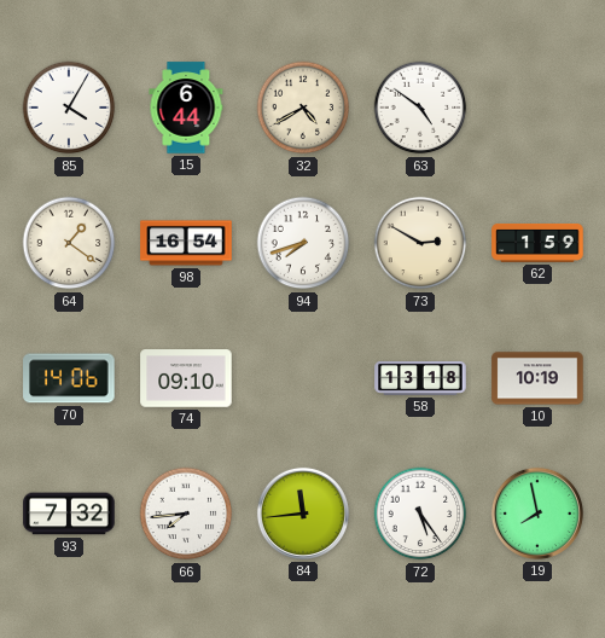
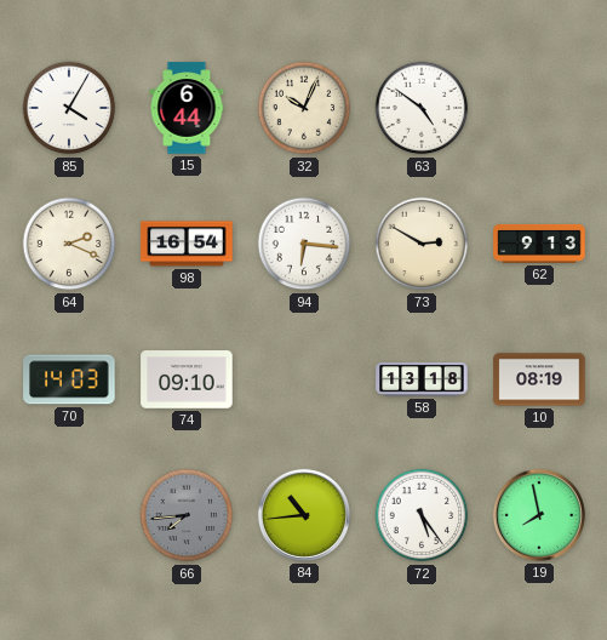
32: 4:40 -> 10:04
64: 1:21 -> 2:19
94: 7:42 -> 6:16
62: 1:59 -> 9:13
70: 14:06 -> 14:03
10: 10:19 -> 08:19
93: 7:32 -> none
66 dial: white -> grey
84: 11:44 -> 10:44
